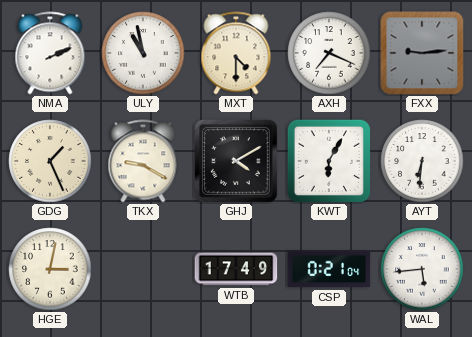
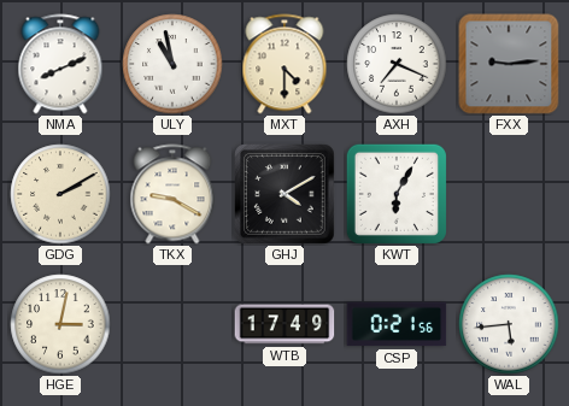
NMA: 2:11 -> 8:11
GDG: 1:26 -> 2:10
AYT: 6:31 -> none
CSP: 0:21:04 -> 0:21:56
